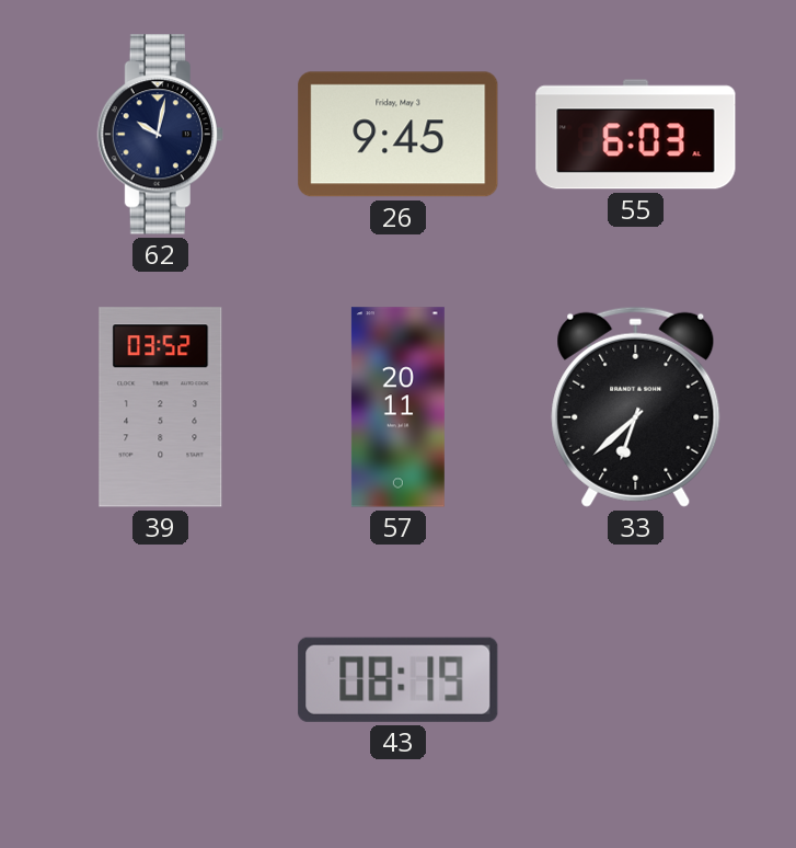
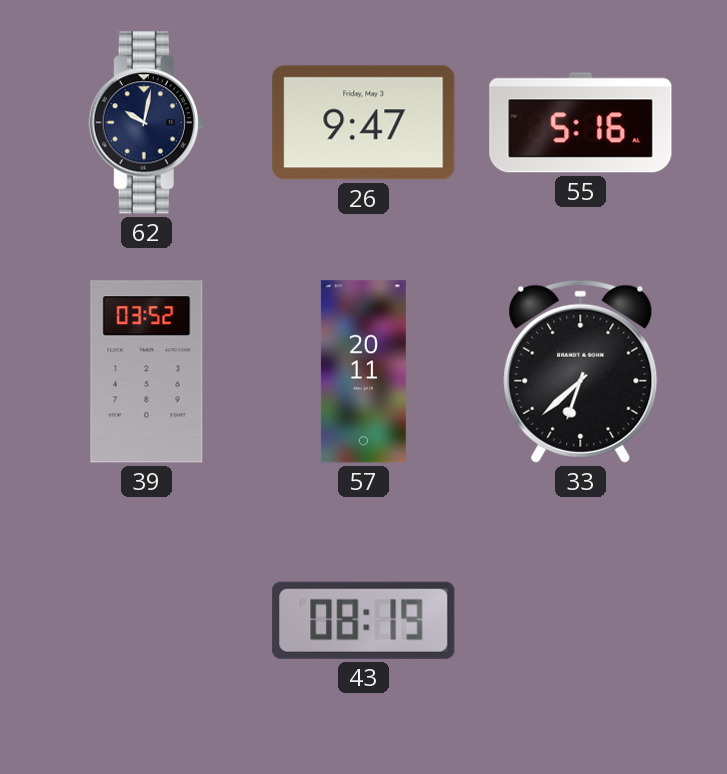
26: 9:45 -> 9:47
55: 6:03 -> 5:16
